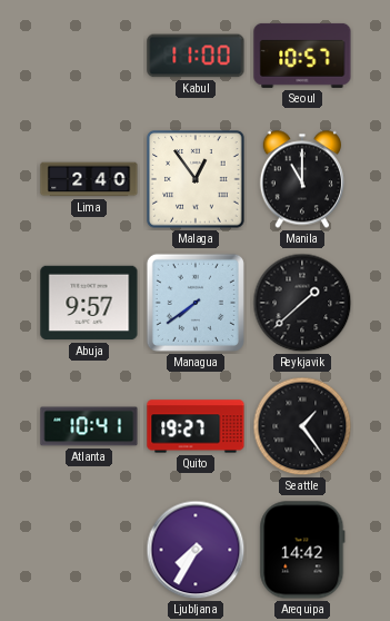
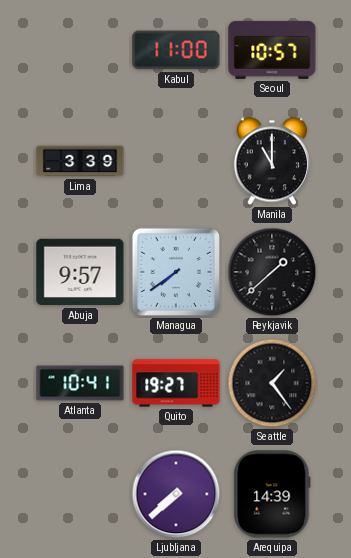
Lima: 2:40 -> 3:39
Malaga: 12:54 -> none
Ljubljana: 7:35 -> 7:38
Arequipa: 14:42 -> 14:39
